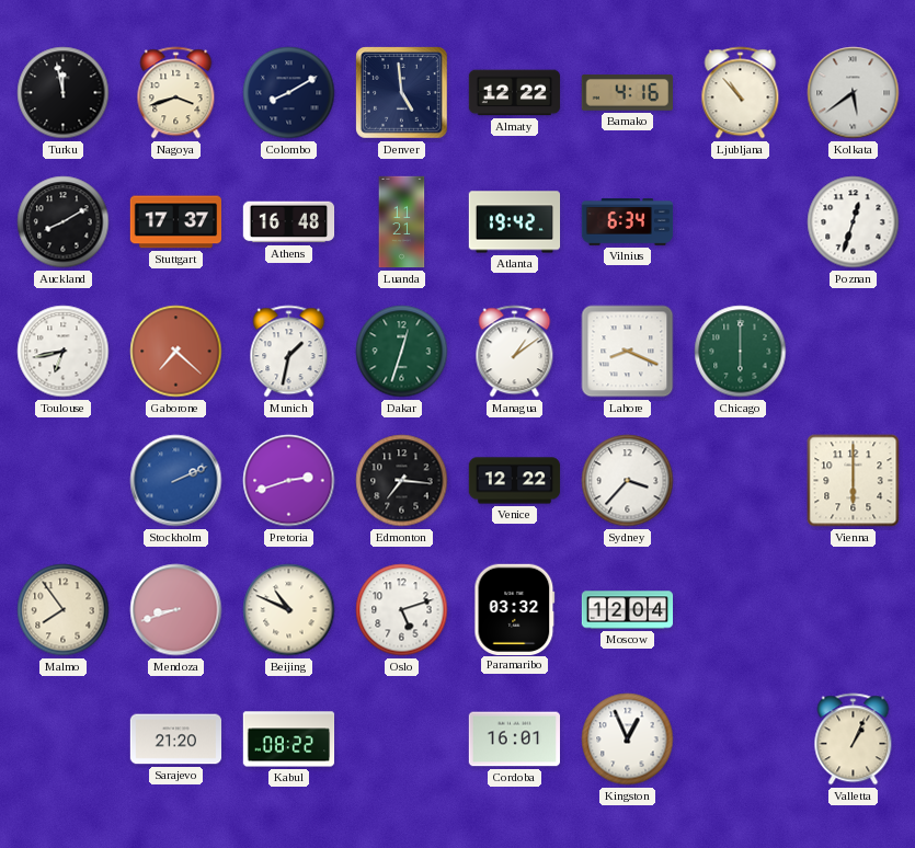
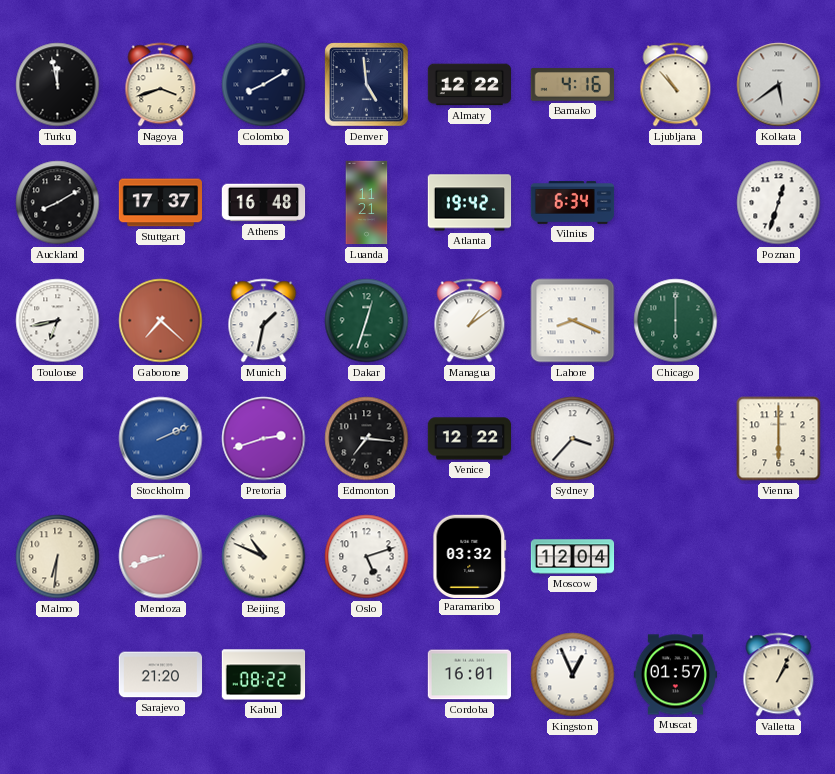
Malmo: 7:54 -> 6:31
Muscat: none -> 01:57
